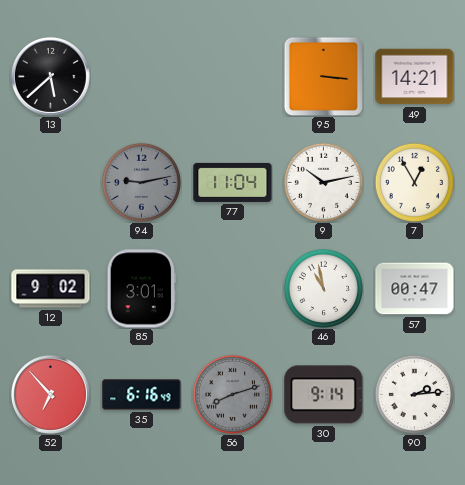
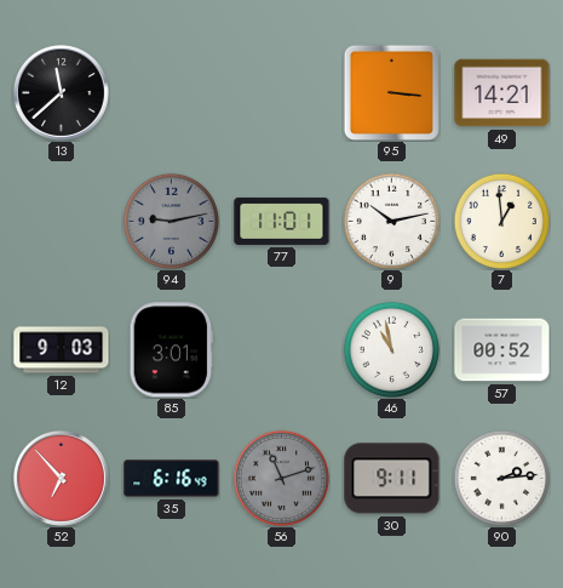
13: 5:38 -> 11:38
77: 11:04 -> 11:01
7: 12:55 -> 12:59
12: 9:02 -> 9:03
57: 00:47 -> 00:52
56: 8:12 -> 11:12
30: 9:14 -> 9:11
